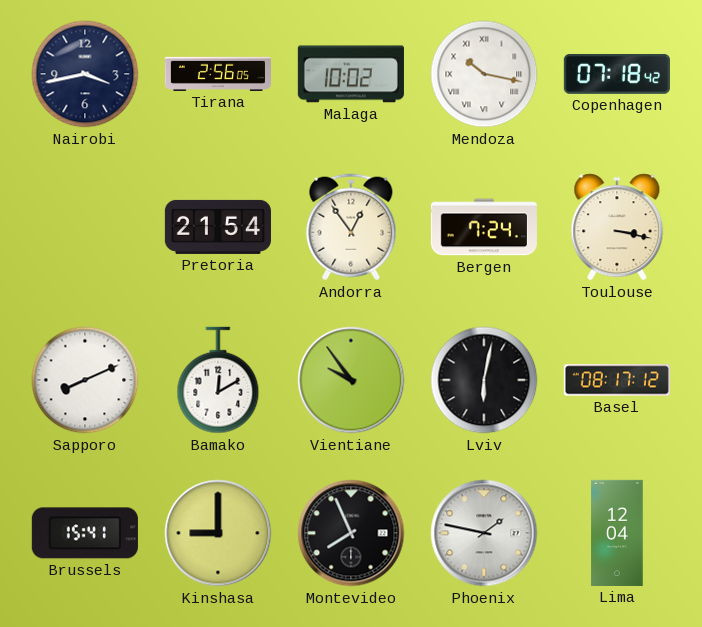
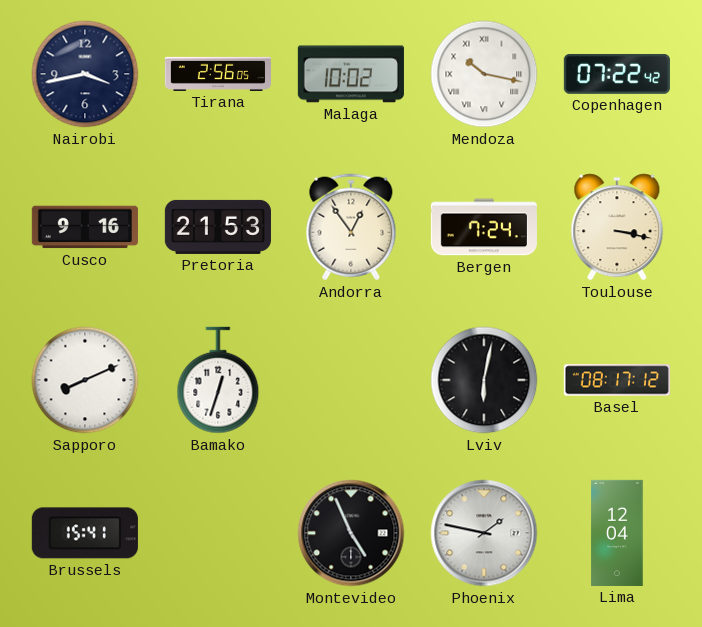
Copenhagen: 07:18 -> 07:22
Cusco: none -> 9:16
Pretoria: 21:54 -> 21:53
Bamako: 12:10 -> 12:33
Vientiane: 9:54 -> none
Kinshasa: 9:00 -> none
Montevideo: 7:56 -> 4:56
